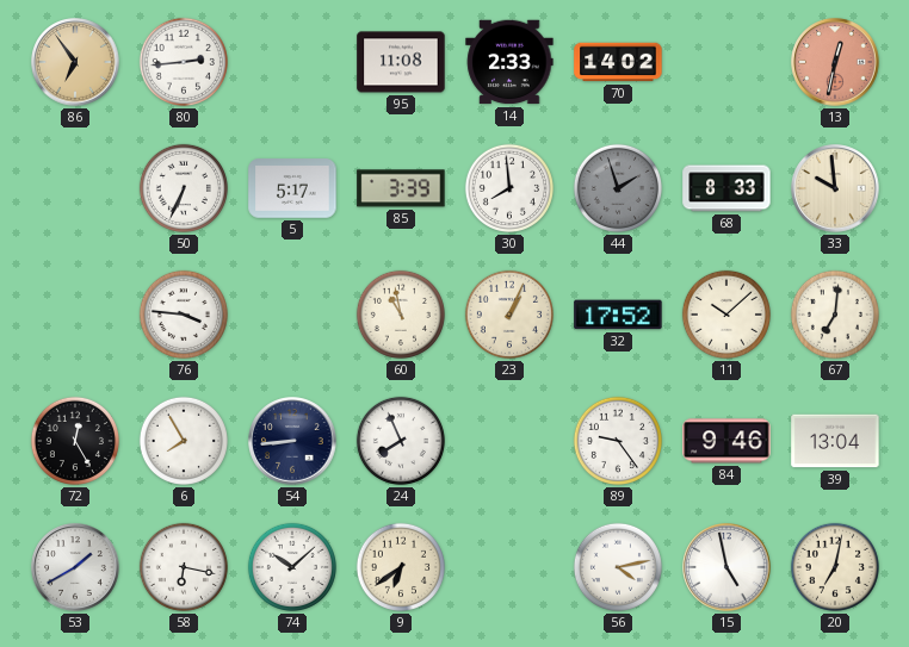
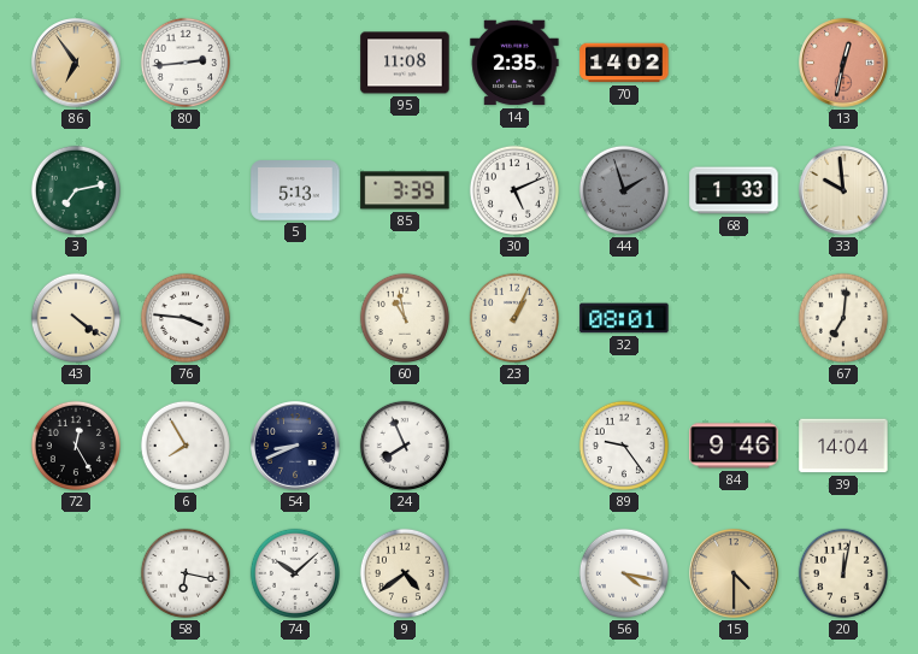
14: 2:33 -> 2:35
3: none -> 7:13
50: 6:34 -> none
5: 5:17 -> 5:13
30: 7:59 -> 5:11
68: 8:33 -> 1:33
43: none -> 4:21
32: 17:52 -> 08:01
11: 10:08 -> none
54: 8:44 -> 8:41
39: 13:04 -> 14:04
53: 1:40 -> none
9: 6:39 -> 4:39
56: 4:13 -> 4:17
15: 4:58 -> 4:30
15 dial: white -> champagne
20: 7:02 -> 12:02
